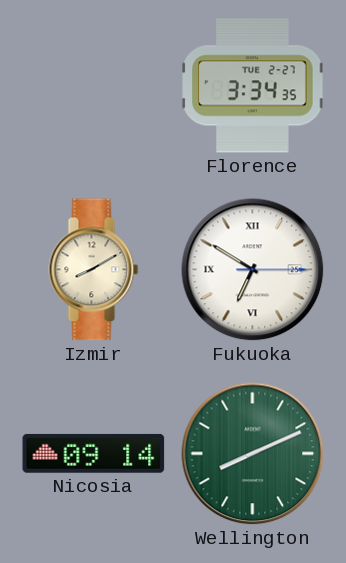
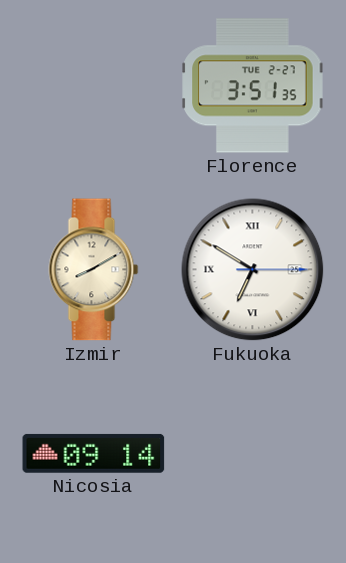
Florence: 3:34 -> 3:51
Wellington: 8:11 -> none
